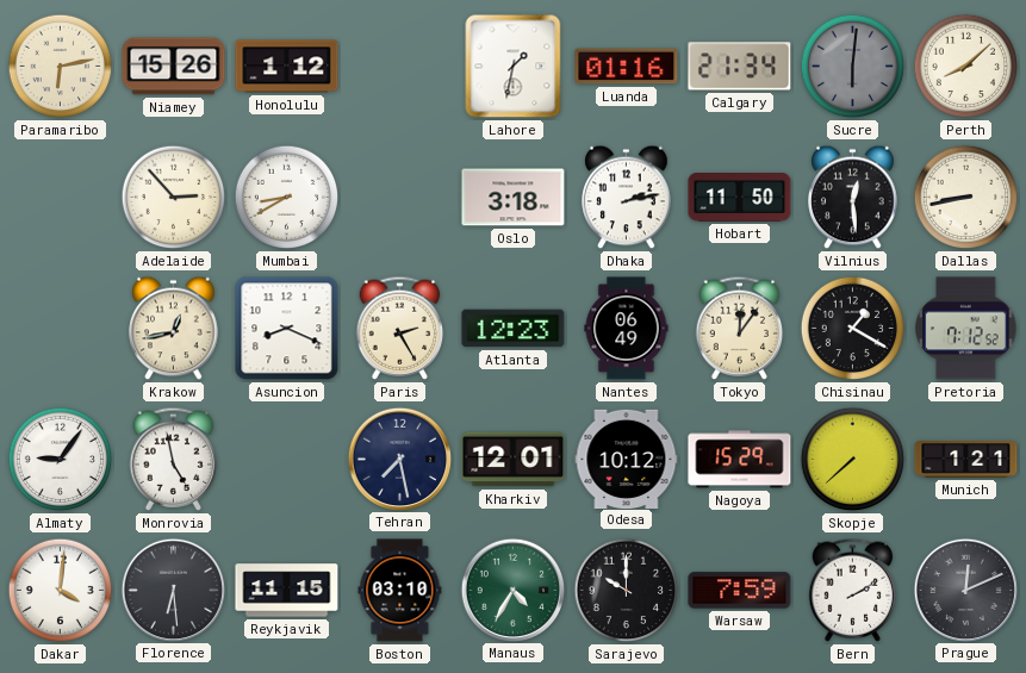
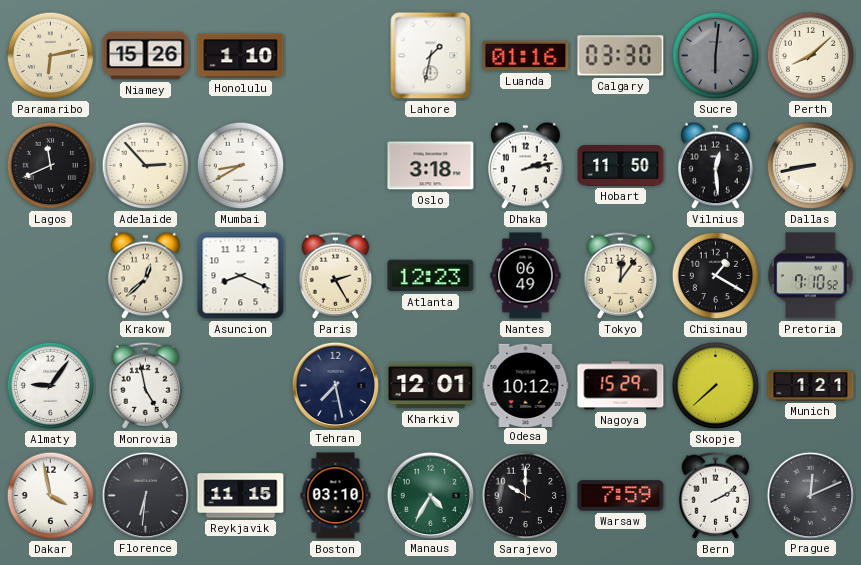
Honolulu: 1:12 -> 1:10
Calgary: 21:34 -> 03:30
Lagos: none -> 11:41
Krakow: 12:43 -> 12:38
Pretoria: 7:12 -> 7:10
Dakar: 4:01 -> 3:58
Florence: 6:29 -> 6:31
